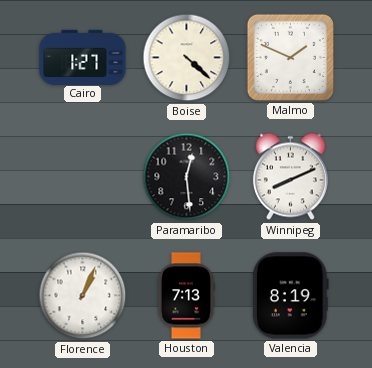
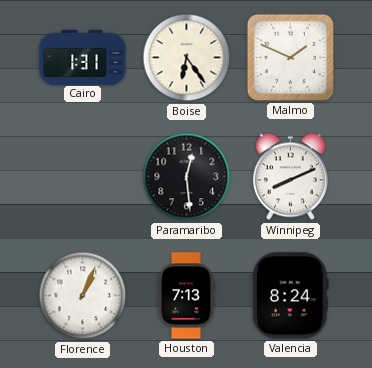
Cairo: 1:27 -> 1:31
Boise: 4:22 -> 6:24
Valencia: 8:19 -> 8:24
